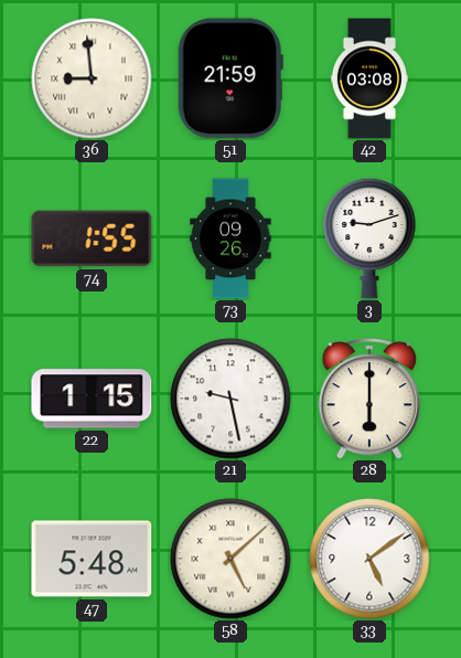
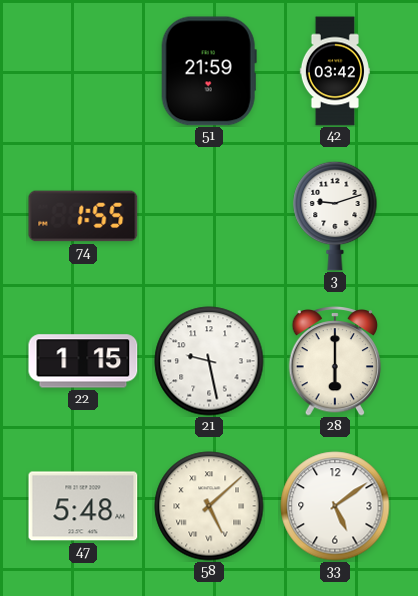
36: 8:59 -> none
42: 03:08 -> 03:42
73: 09:26 -> none
